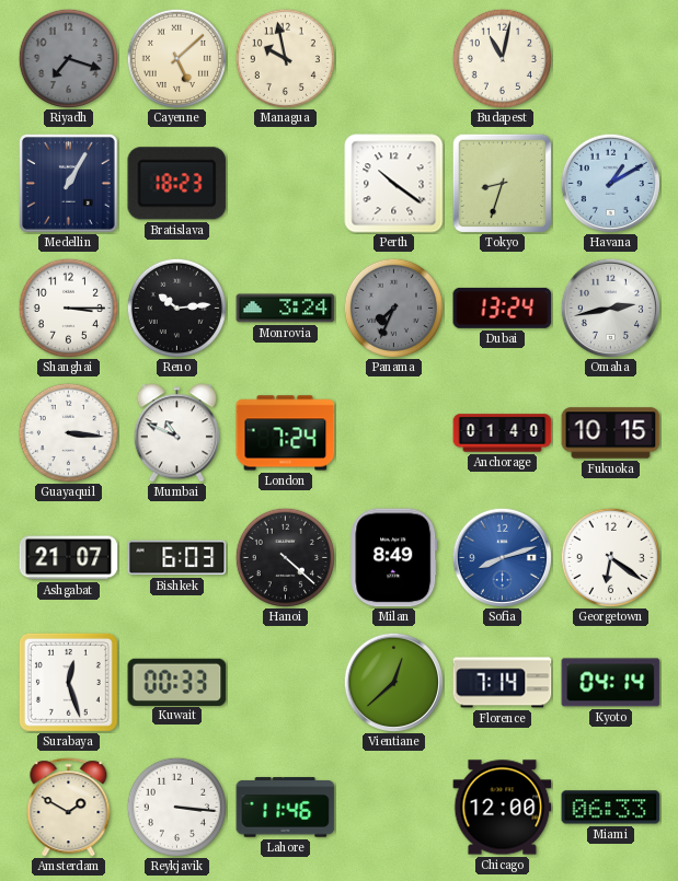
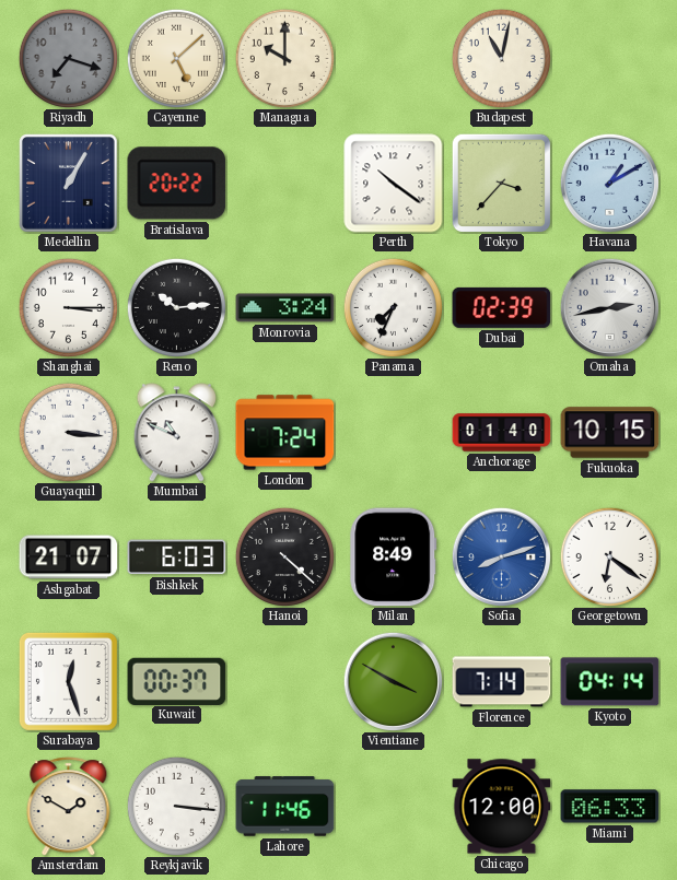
Managua: 9:58 -> 10:00
Bratislava: 18:23 -> 20:22
Tokyo: 8:33 -> 3:37
Panama dial: grey -> white
Dubai: 13:24 -> 02:39
Kuwait: 00:33 -> 00:37
Vientiane: 12:38 -> 3:50
